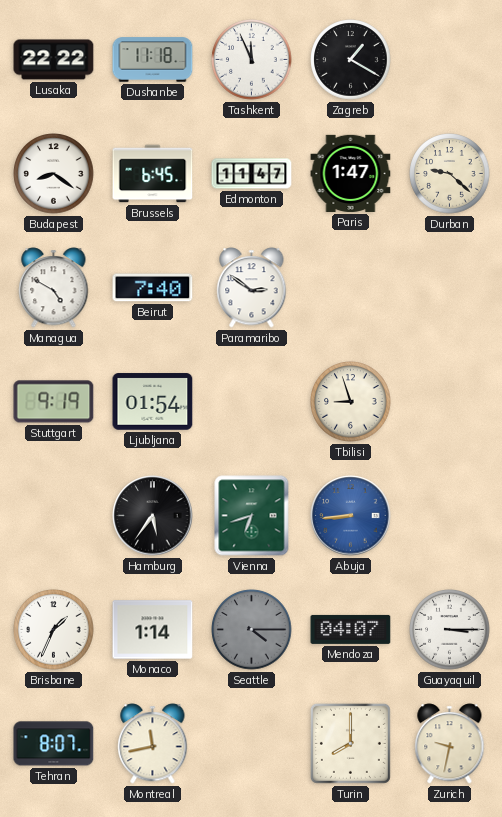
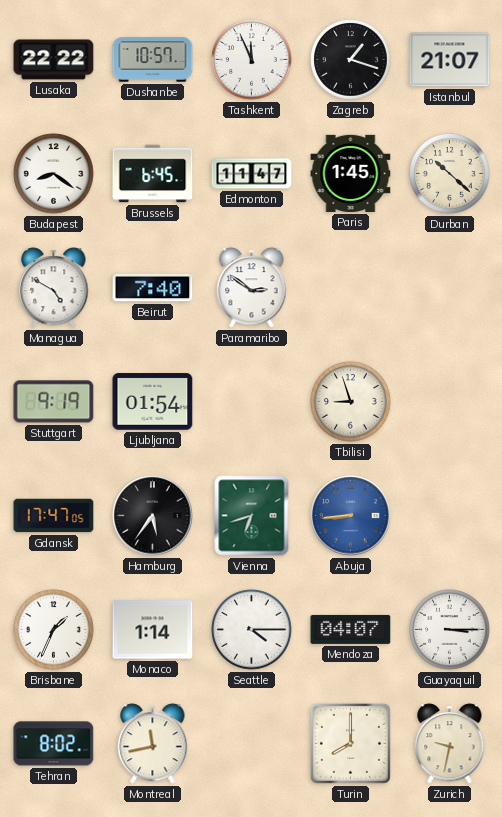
Dushanbe: 11:18 -> 10:57
Zagreb: 1:20 -> 1:18
Istanbul: none -> 21:07
Paris: 1:47 -> 1:45
Durban: 9:22 -> 10:22
Gdansk: none -> 17:47
Seattle dial: grey -> white
Tehran: 8:07 -> 8:02
